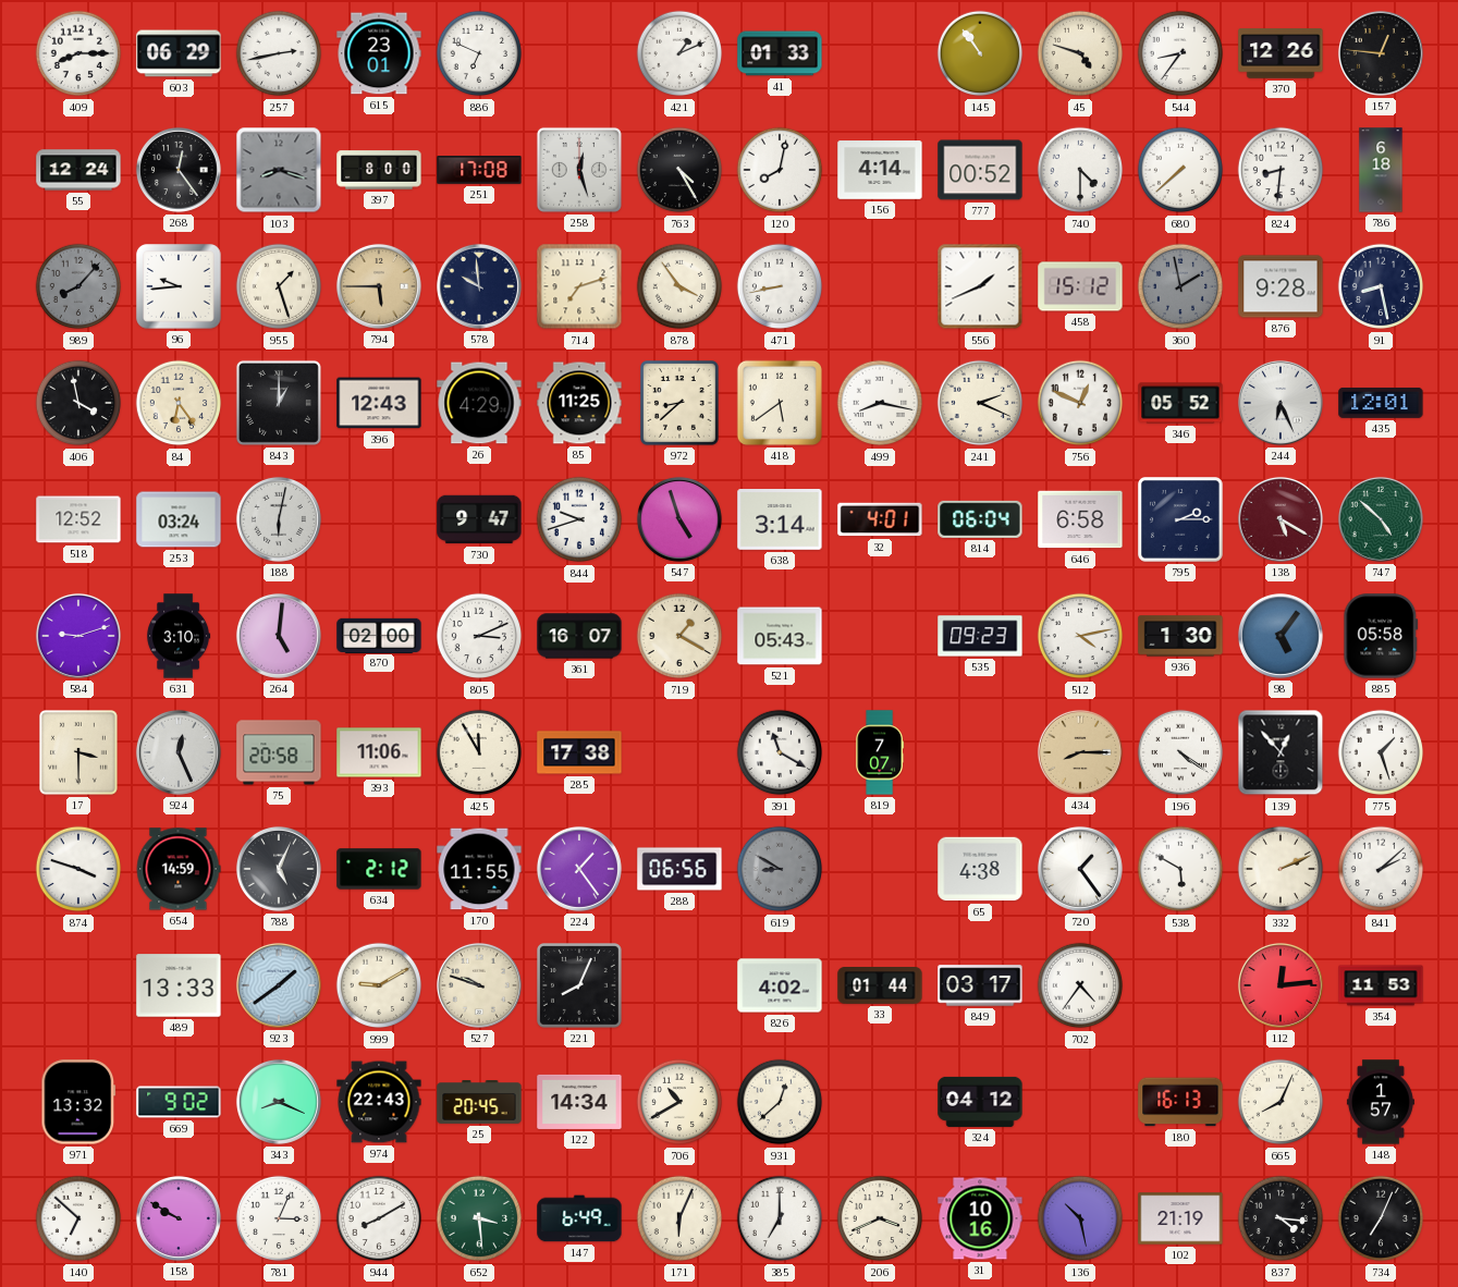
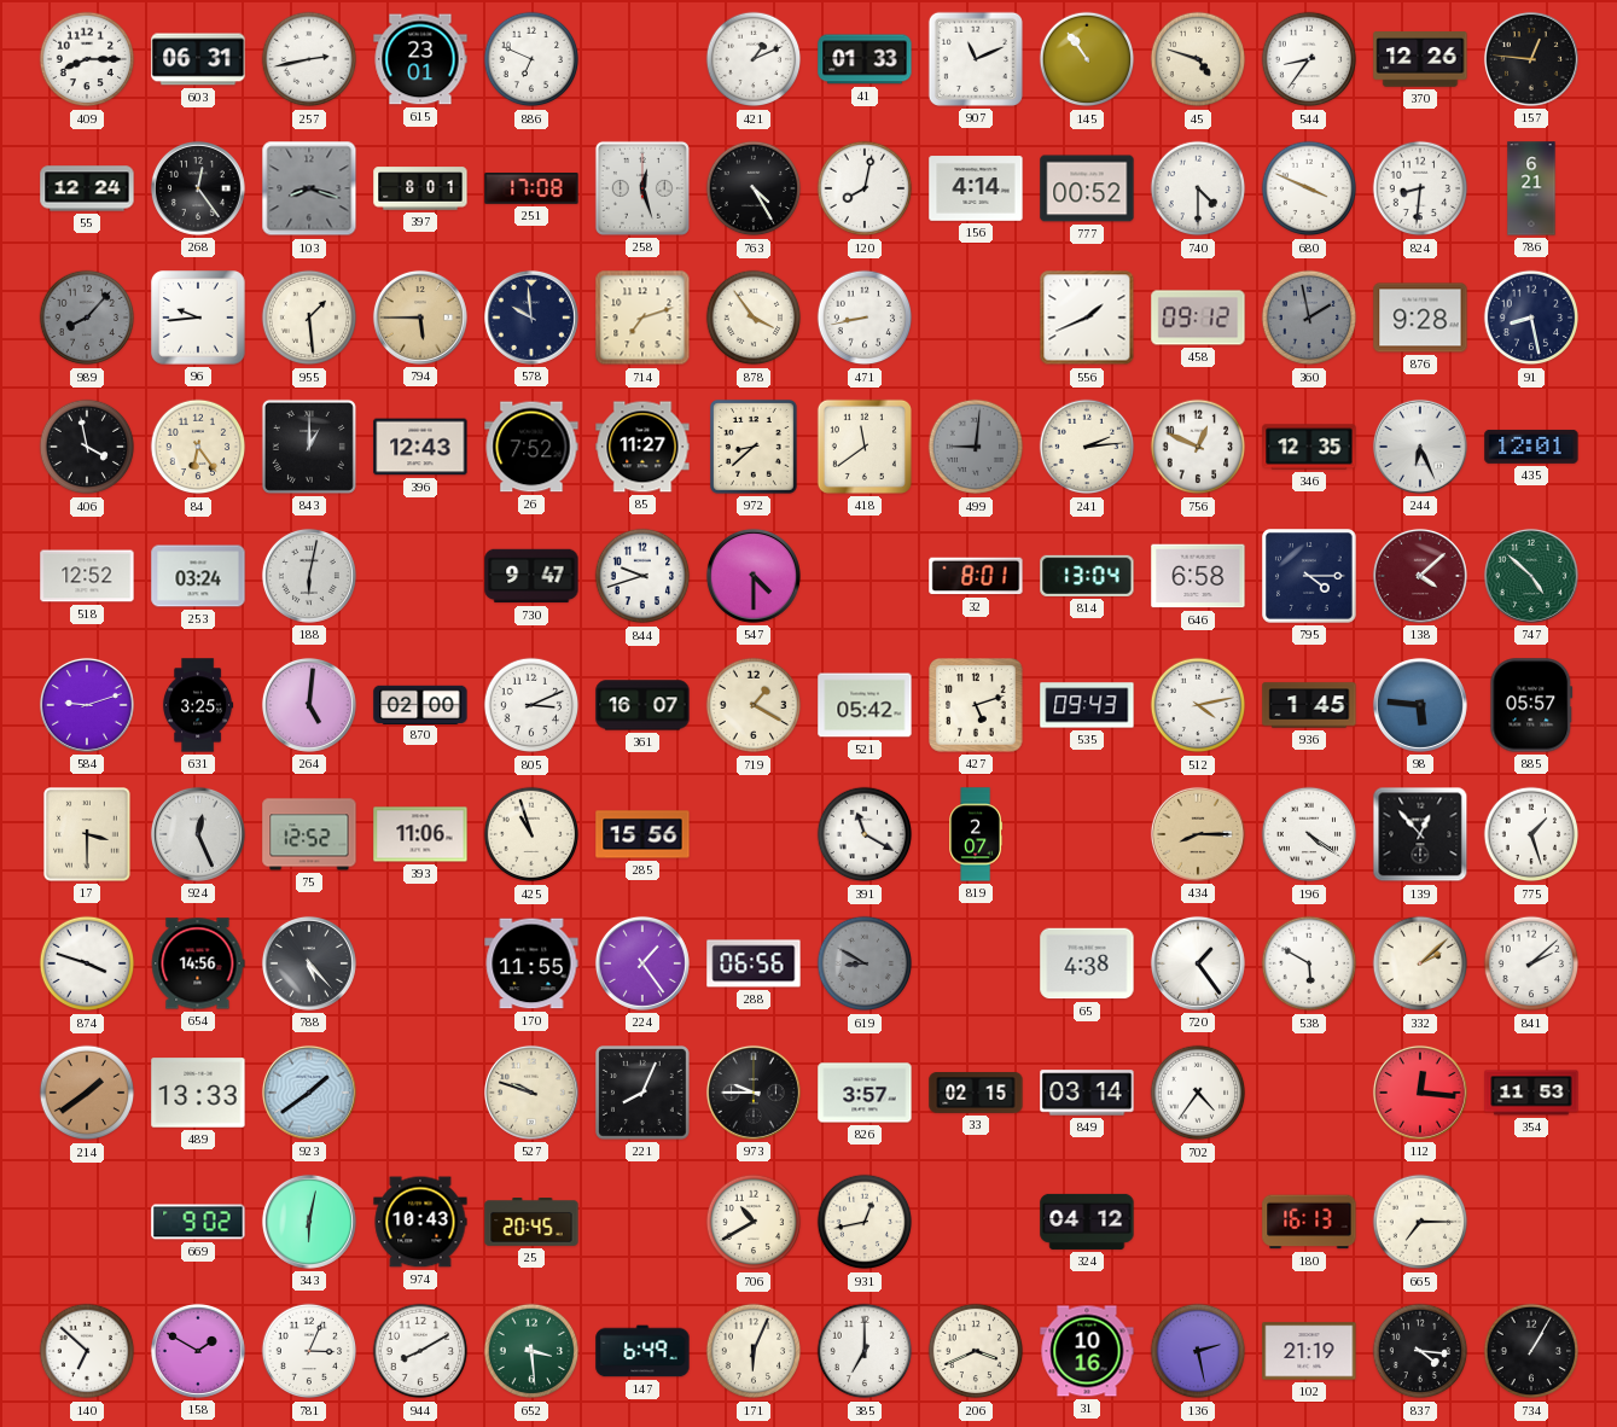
603: 06:29 -> 06:31
907: none -> 11:11
397: 8:00 -> 8:01
680: 7:38 -> 3:49
786: 6:18 -> 6:21
955: 1:27 -> 1:29
458: 15:12 -> 09:12
26: 4:29 -> 7:52
85: 11:25 -> 11:27
418: 5:39 -> 11:39
499: 8:17 -> 9:01
499 dial: white -> grey
241: 2:19 -> 2:14
346: 05:52 -> 12:35
547: 4:57 -> 4:30
638: 3:14 -> none
32: 4:01 -> 8:01
814: 06:04 -> 13:04
795: 2:15 -> 4:15
138: 5:20 -> 4:08
631: 3:10 -> 3:25
521: 05:43 -> 05:42
427: none -> 5:12
535: 09:23 -> 09:43
936: 1:30 -> 1:45
98: 5:06 -> 5:46
885: 05:58 -> 05:57
75: 20:58 -> 12:52
425: 11:55 -> 10:57
285: 17:38 -> 15:56
819: 7:07 -> 2:07
654: 14:59 -> 14:56
788: 5:04 -> 5:23
634: 2:12 -> none
332: 2:11 -> 2:08
214: none -> 1:39
999: 9:10 -> none
973: none -> 9:45
826: 4:02 -> 3:57
33: 01:44 -> 02:15
849: 03:17 -> 03:14
112: 12:14 -> 12:16
971: 13:32 -> none
343: 8:19 -> 6:02
974: 22:43 -> 10:43
122: 14:34 -> none
931: 12:38 -> 12:43
665: 8:04 -> 7:15
148: 1:57 -> none
158: 9:50 -> 1:50
136: 10:28 -> 2:28
734: 7:04 -> 1:05
